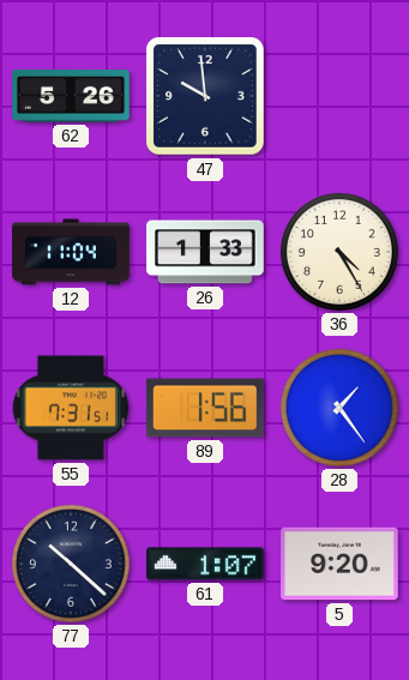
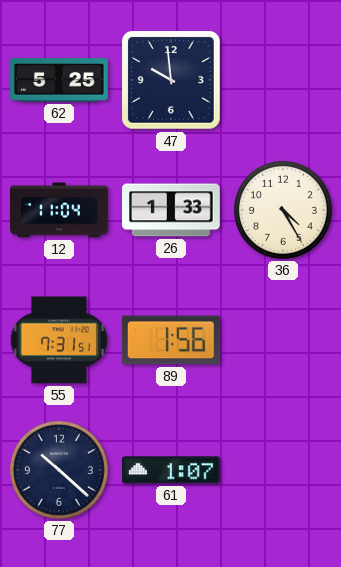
62: 5:26 -> 5:25
28: 1:24 -> none
5: 9:20 -> none
